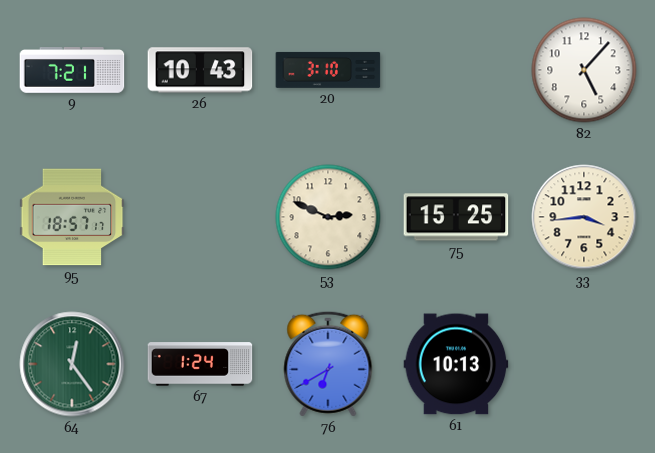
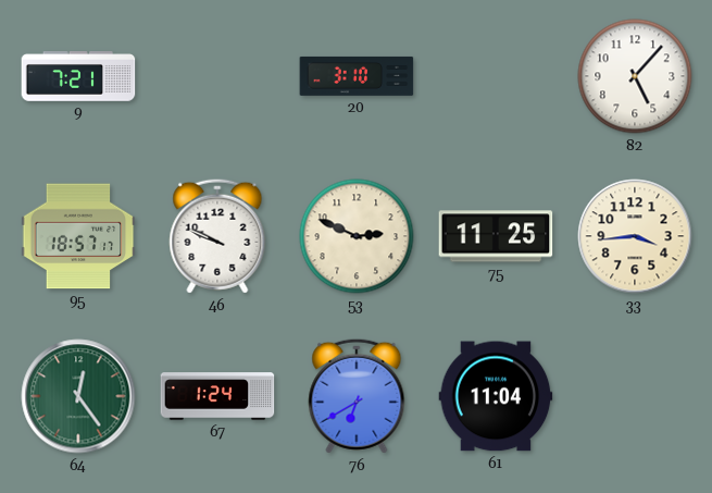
26: 10:43 -> none
46: none -> 9:49
75: 15:25 -> 11:25
61: 10:13 -> 11:04
